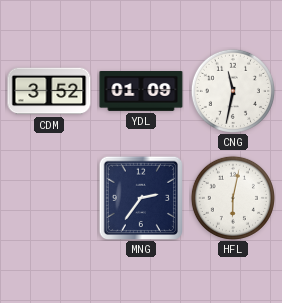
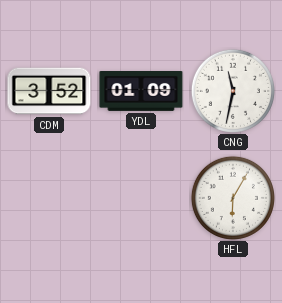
MNG: 2:36 -> none
HFL: 6:02 -> 6:05
